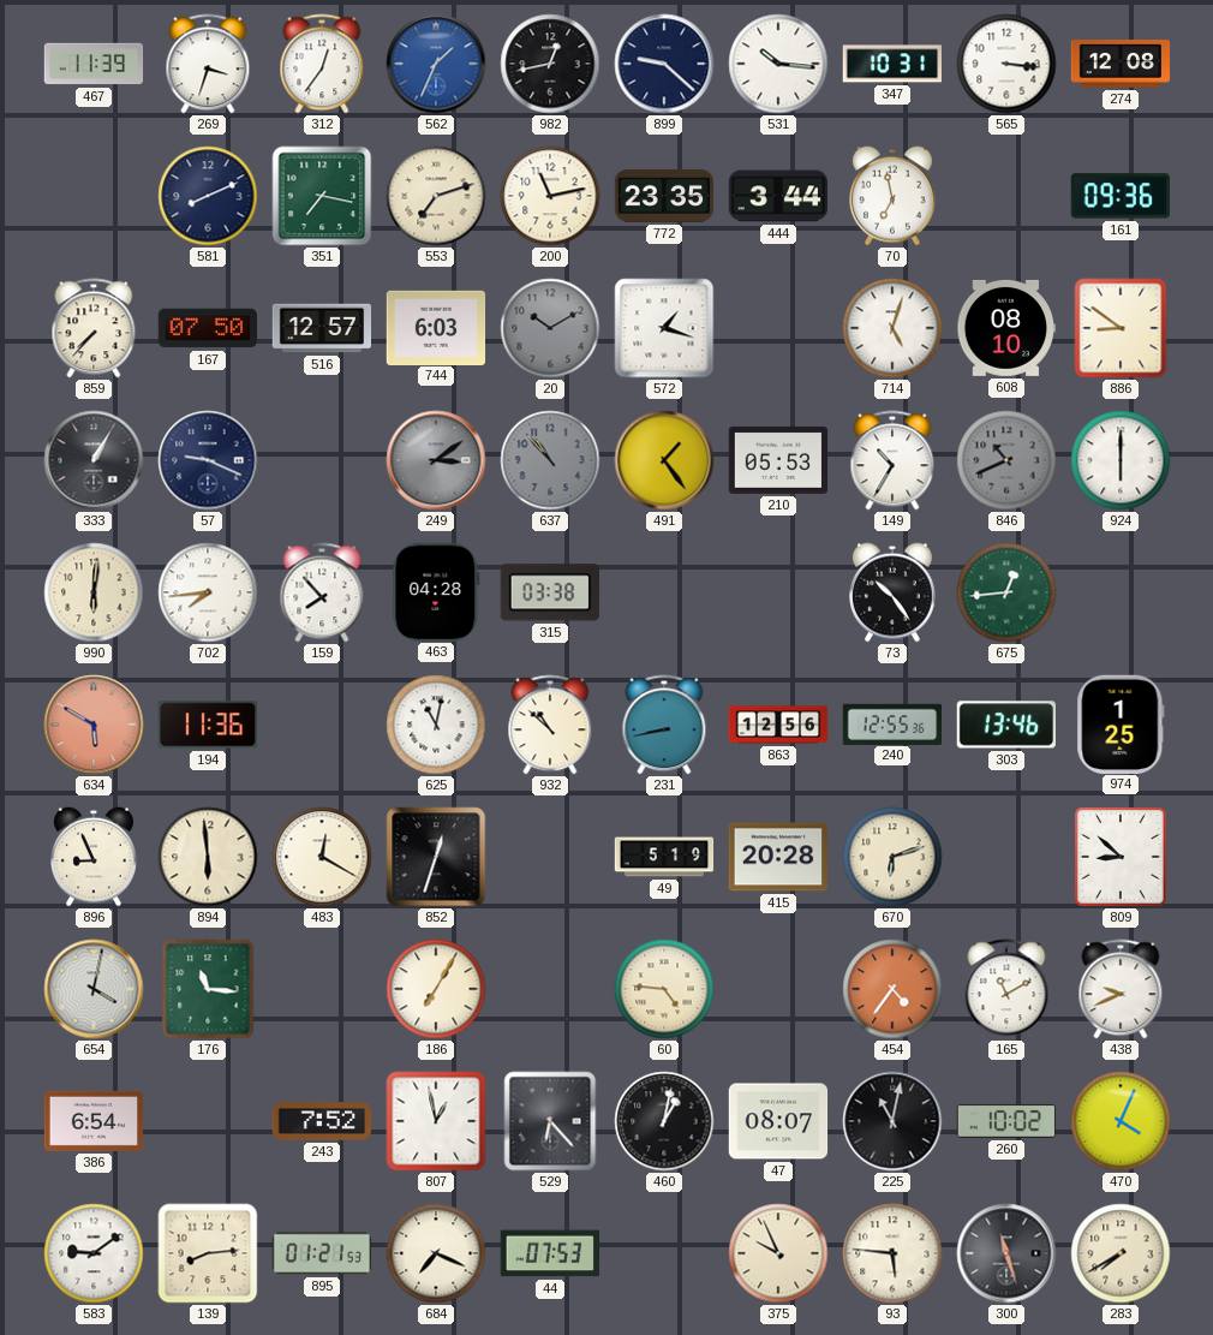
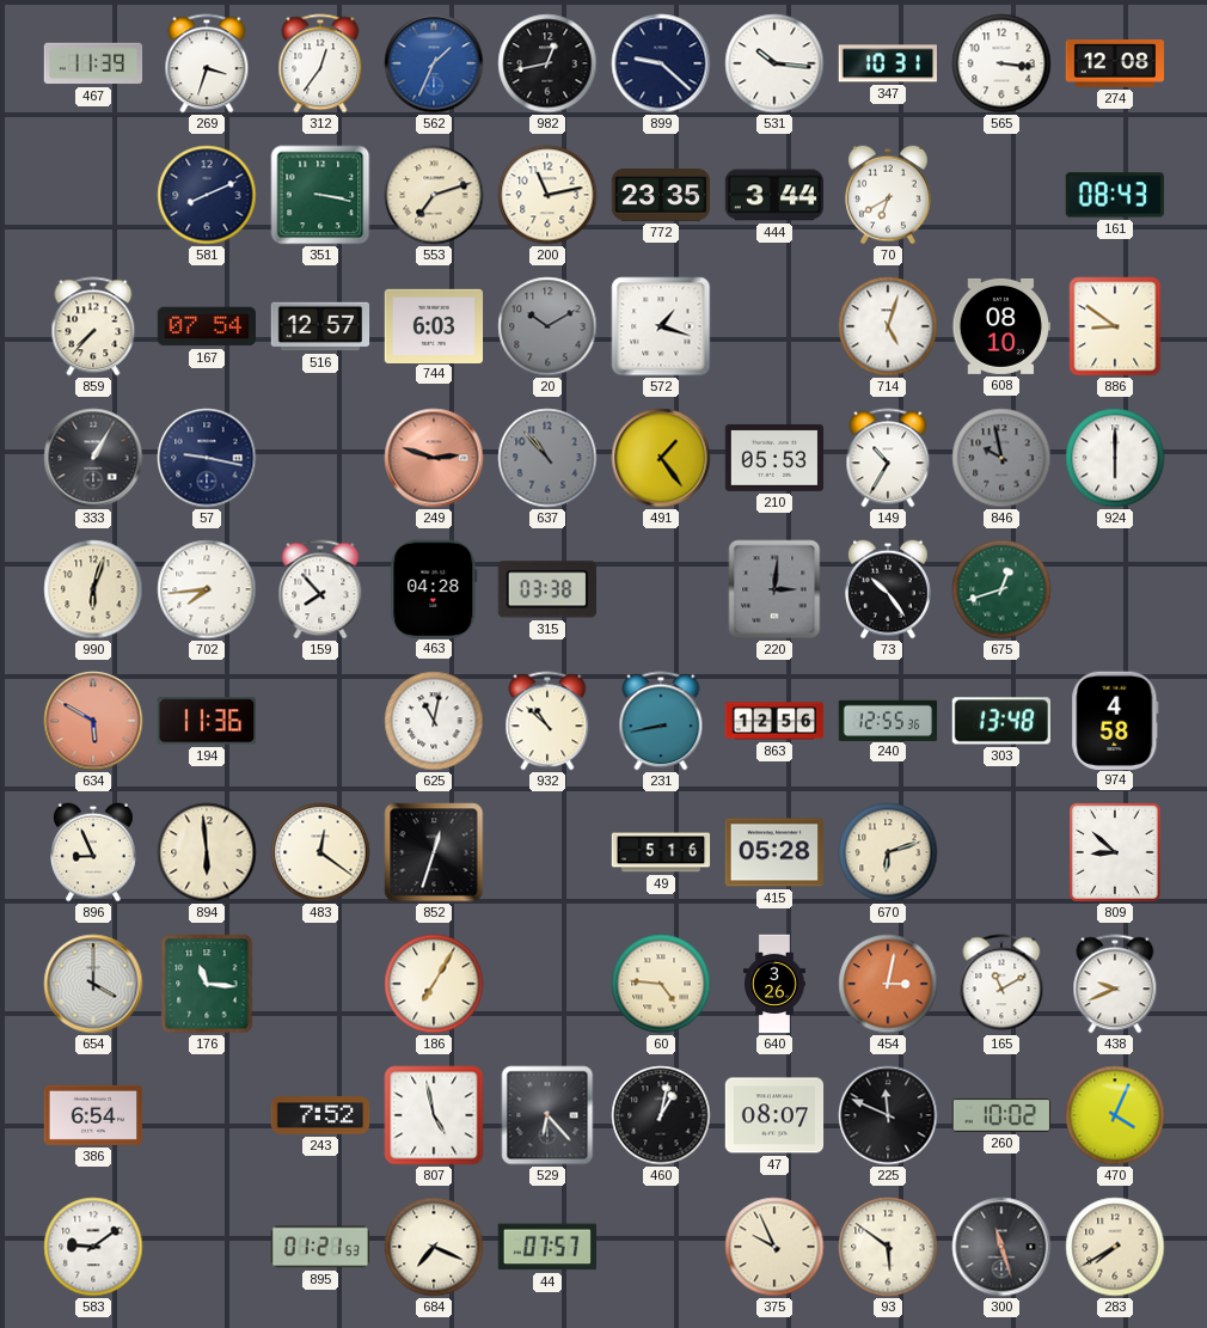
351: 7:17 -> 3:17
70: 6:58 -> 6:40
161: 09:36 -> 08:43
167: 07:50 -> 07:54
57: 9:19 -> 9:17
249: 3:09 -> 2:48
249 dial: grey -> salmon
846: 10:41 -> 9:58
990: 6:01 -> 6:03
220: none -> 3:01
675: 12:44 -> 12:42
303: 13:46 -> 13:48
974: 1:25 -> 4:58
483: 12:20 -> 12:21
49: 5:19 -> 5:16
415: 20:28 -> 05:28
654: 4:02 -> 4:00
640: none -> 3:26
454: 4:36 -> 3:02
807: 12:58 -> 4:58
225: 11:02 -> 11:49
139: 8:14 -> none
44: 07:53 -> 07:57
93: 5:46 -> 5:51
